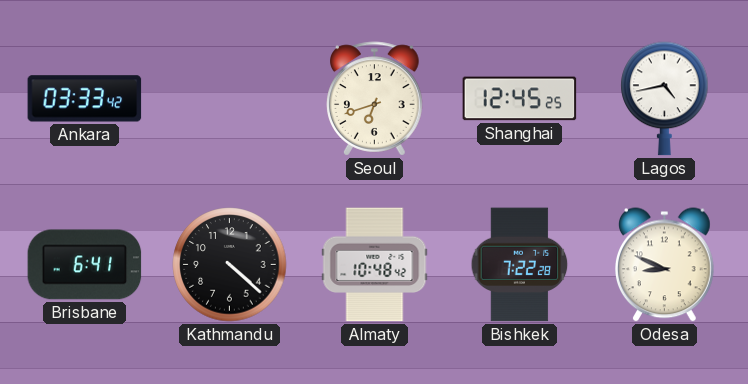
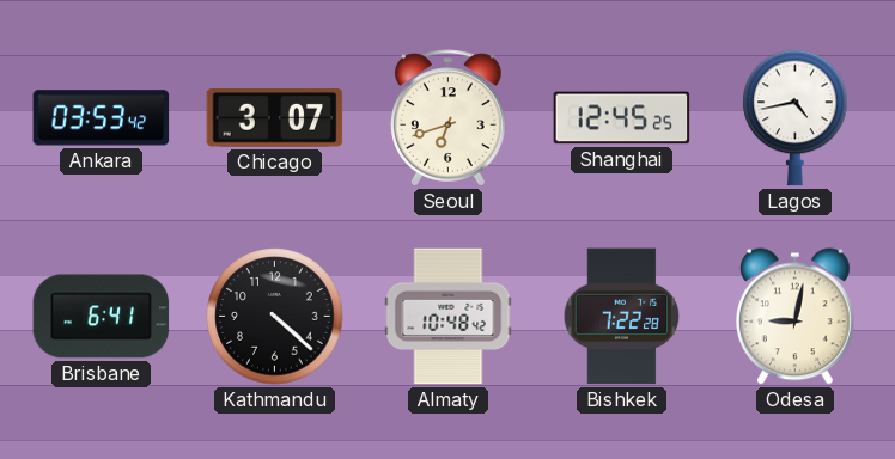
Ankara: 03:33 -> 03:53
Chicago: none -> 3:07
Odesa: 8:49 -> 9:02
